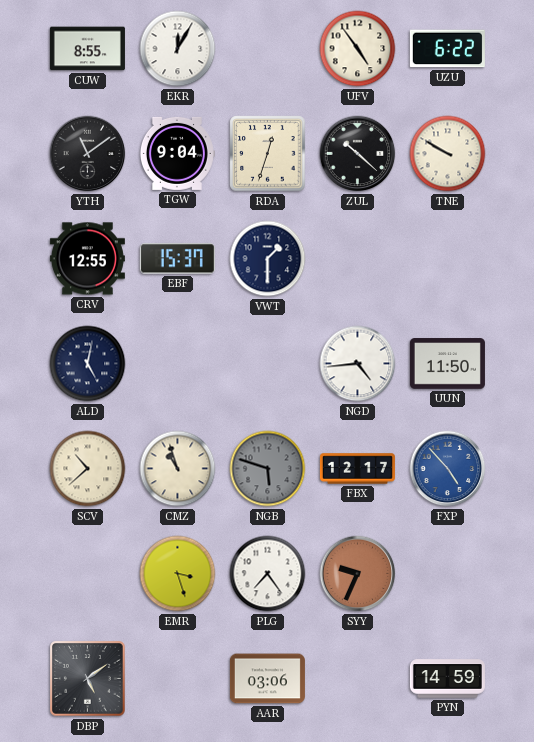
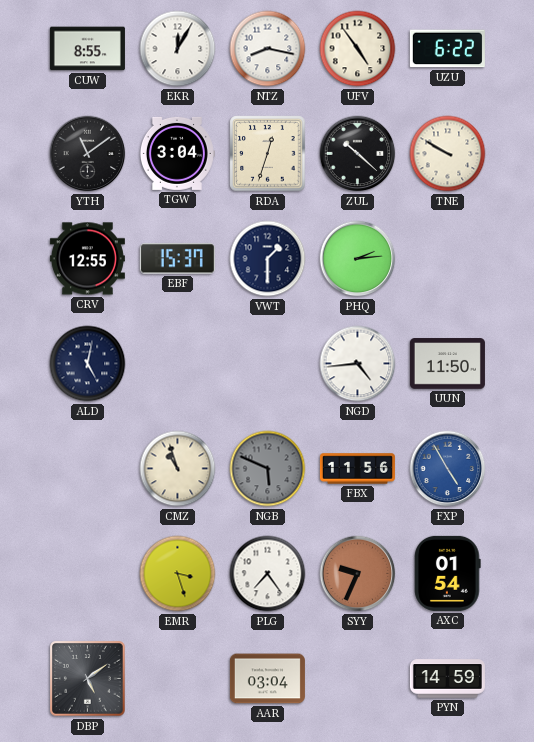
NTZ: none -> 8:17
TGW: 9:04 -> 3:04
PHQ: none -> 2:14
SCV: 10:38 -> none
NGB: 5:48 -> 5:49
FBX: 12:17 -> 11:56
FXP: 4:53 -> 4:55
AXC: none -> 01:54
AAR: 03:06 -> 03:04
